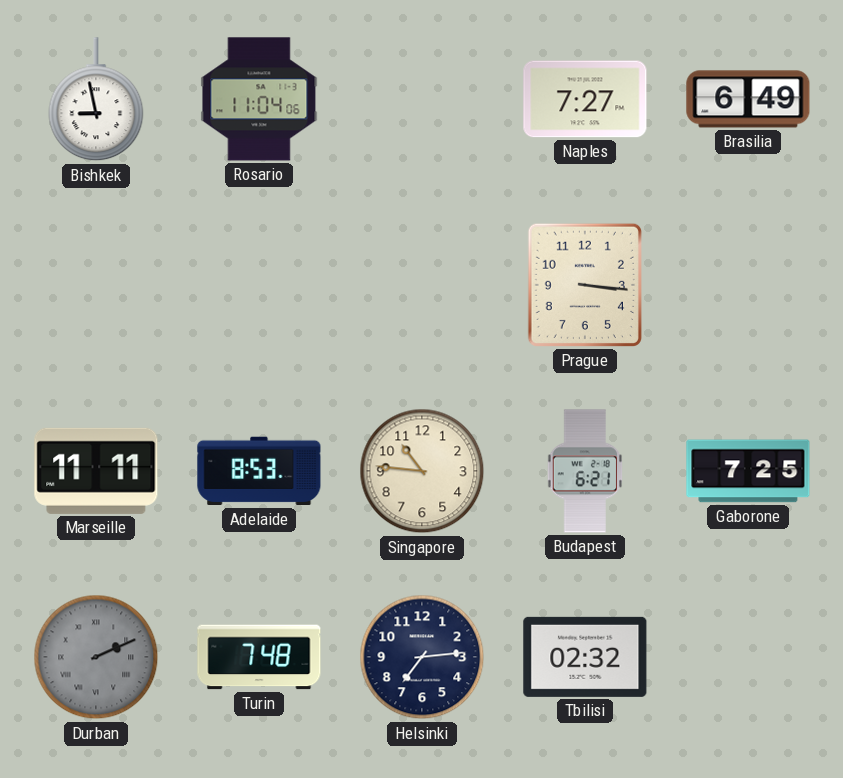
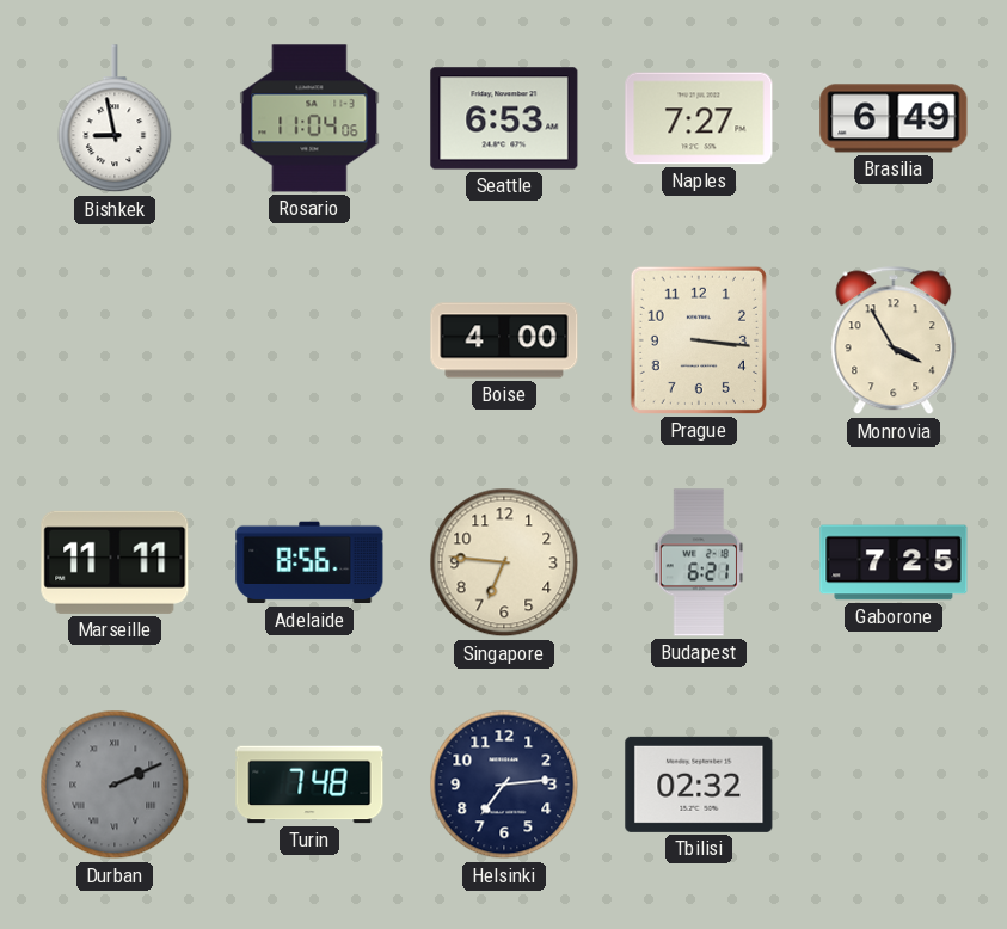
Seattle: none -> 6:53
Boise: none -> 4:00
Monrovia: none -> 3:55
Adelaide: 8:53 -> 8:56
Singapore: 10:46 -> 6:46
